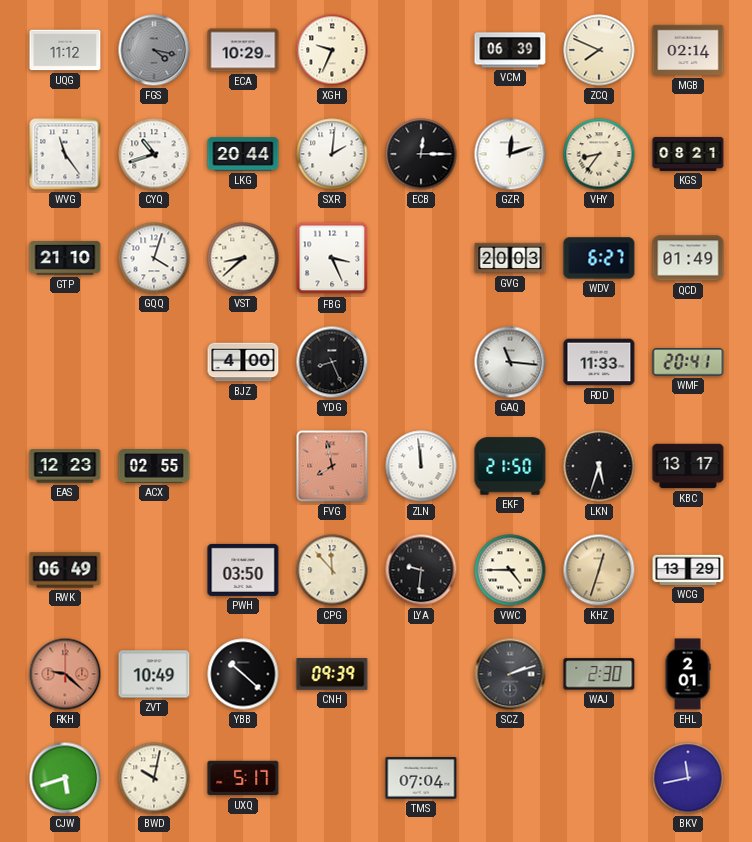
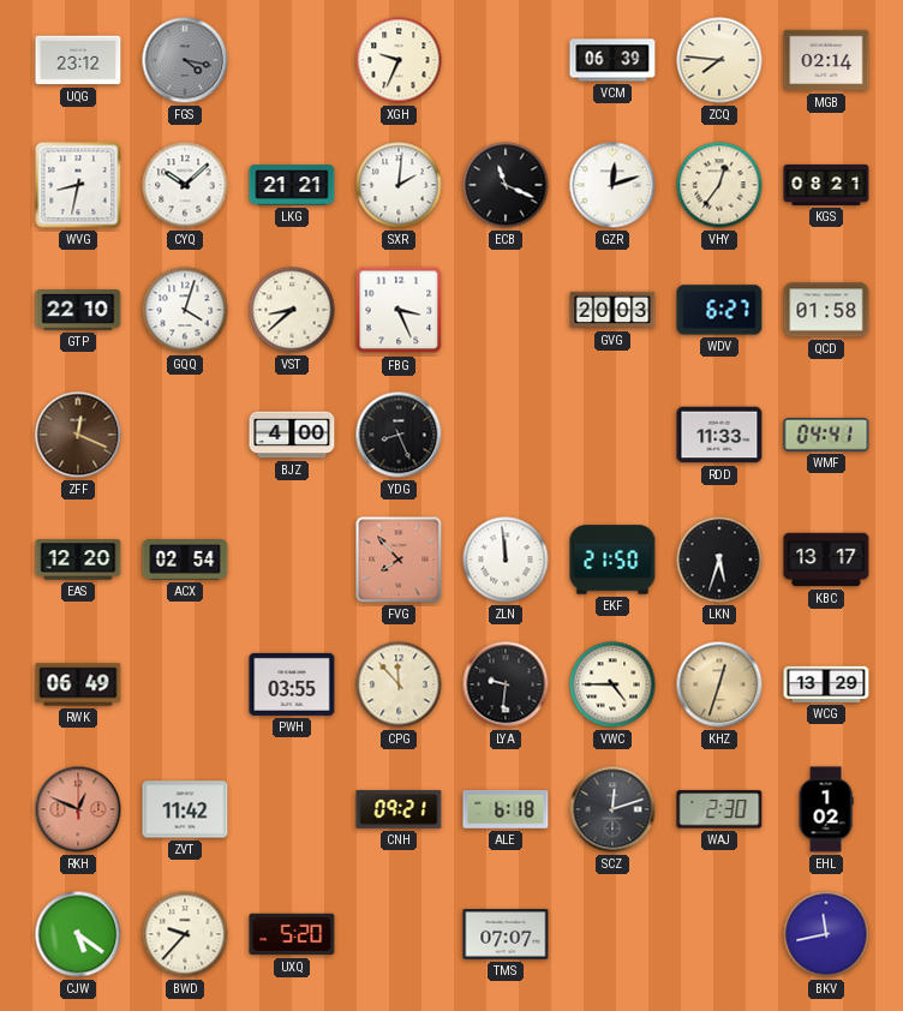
UQG: 11:12 -> 23:12
ECA: 10:29 -> none
ZCQ: 7:49 -> 7:46
WVG: 11:24 -> 8:32
CYQ: 10:42 -> 10:08
LKG: 20:44 -> 21:21
ECB: 12:15 -> 11:19
VHY: 8:36 -> 12:36
GTP: 21:10 -> 22:10
QCD: 01:49 -> 01:58
ZFF: none -> 12:19
GAQ: 11:16 -> none
WMF: 20:41 -> 04:41
EAS: 12:23 -> 12:20
ACX: 02:55 -> 02:54
FVG: 7:58 -> 7:53
PWH: 03:50 -> 03:55
RKH: 9:22 -> 12:49
ZVT: 10:49 -> 11:42
YBB: 10:22 -> none
CNH: 09:39 -> 09:21
ALE: none -> 6:18
SCZ: 2:12 -> 12:12
EHL: 2:01 -> 1:02
CJW: 5:42 -> 5:21
BWD: 10:02 -> 9:37
UXQ: 5:17 -> 5:20
TMS: 07:04 -> 07:07
